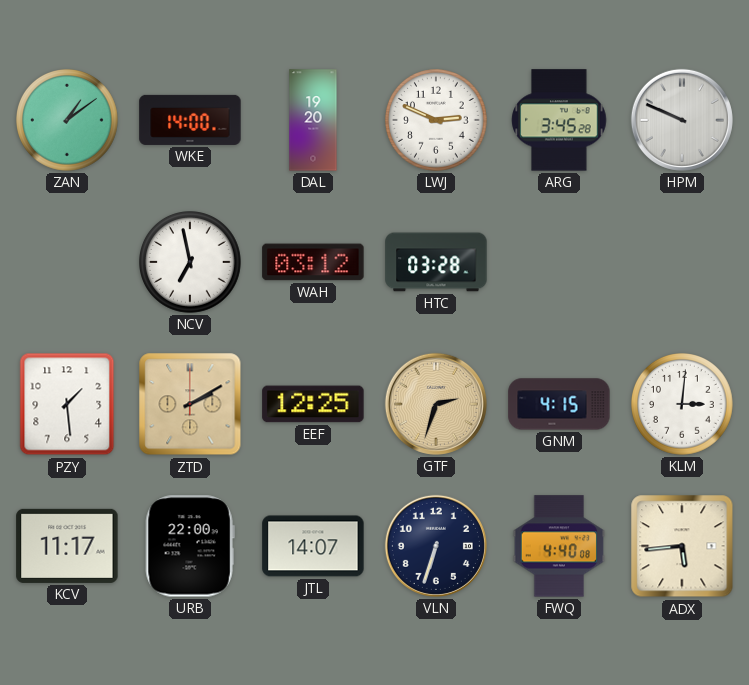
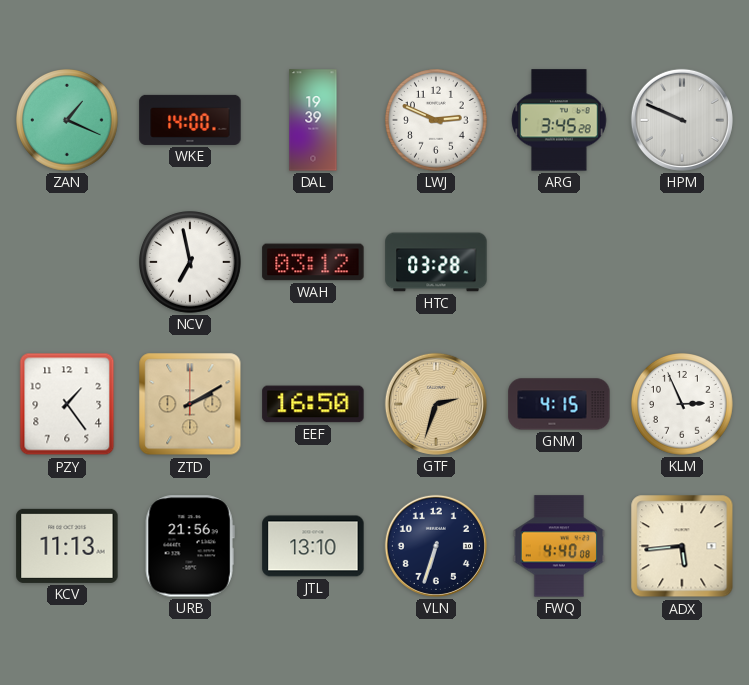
ZAN: 1:09 -> 1:19
DAL: 19:20 -> 19:39
PZY: 1:29 -> 1:24
EEF: 12:25 -> 16:50
KLM: 3:01 -> 2:56
KCV: 11:17 -> 11:13
URB: 22:00 -> 21:56
JTL: 14:07 -> 13:10
